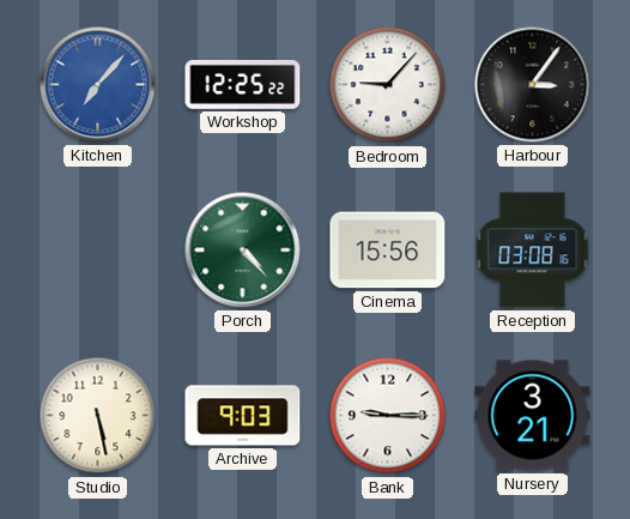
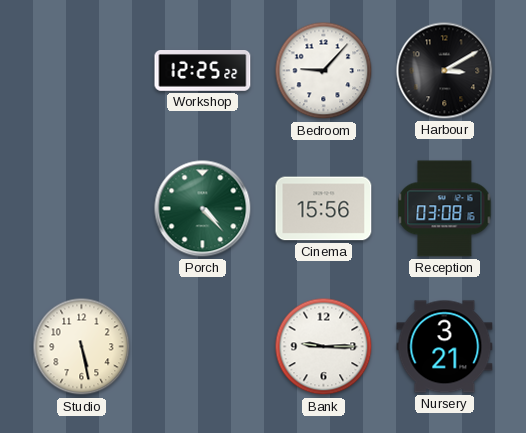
Kitchen: 7:07 -> none
Harbour: 3:06 -> 3:10
Archive: 9:03 -> none
